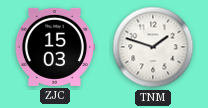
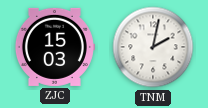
TNM: 1:48 -> 2:02
